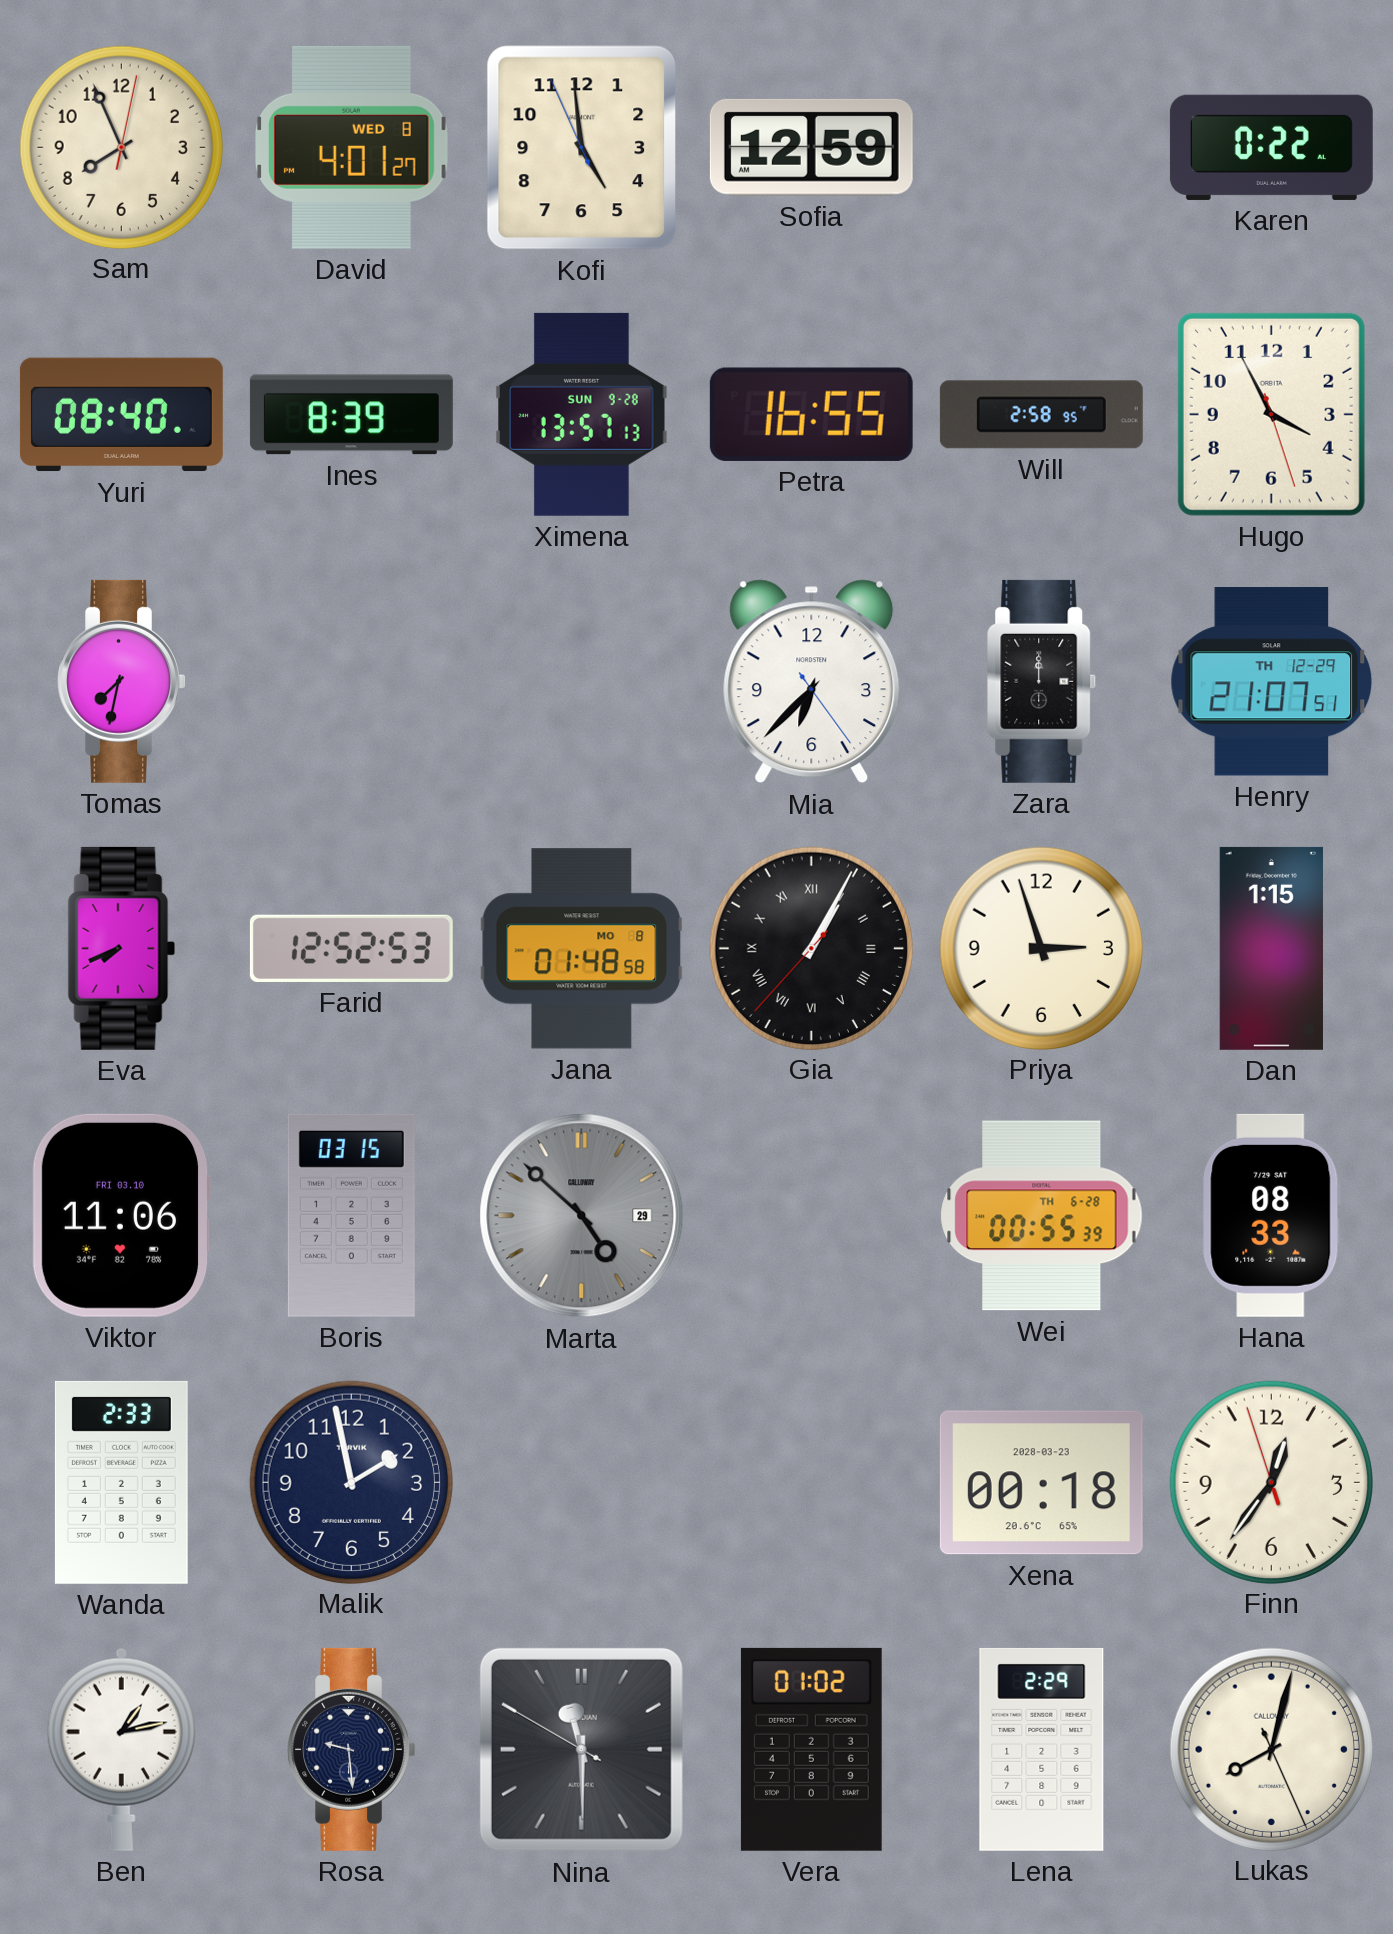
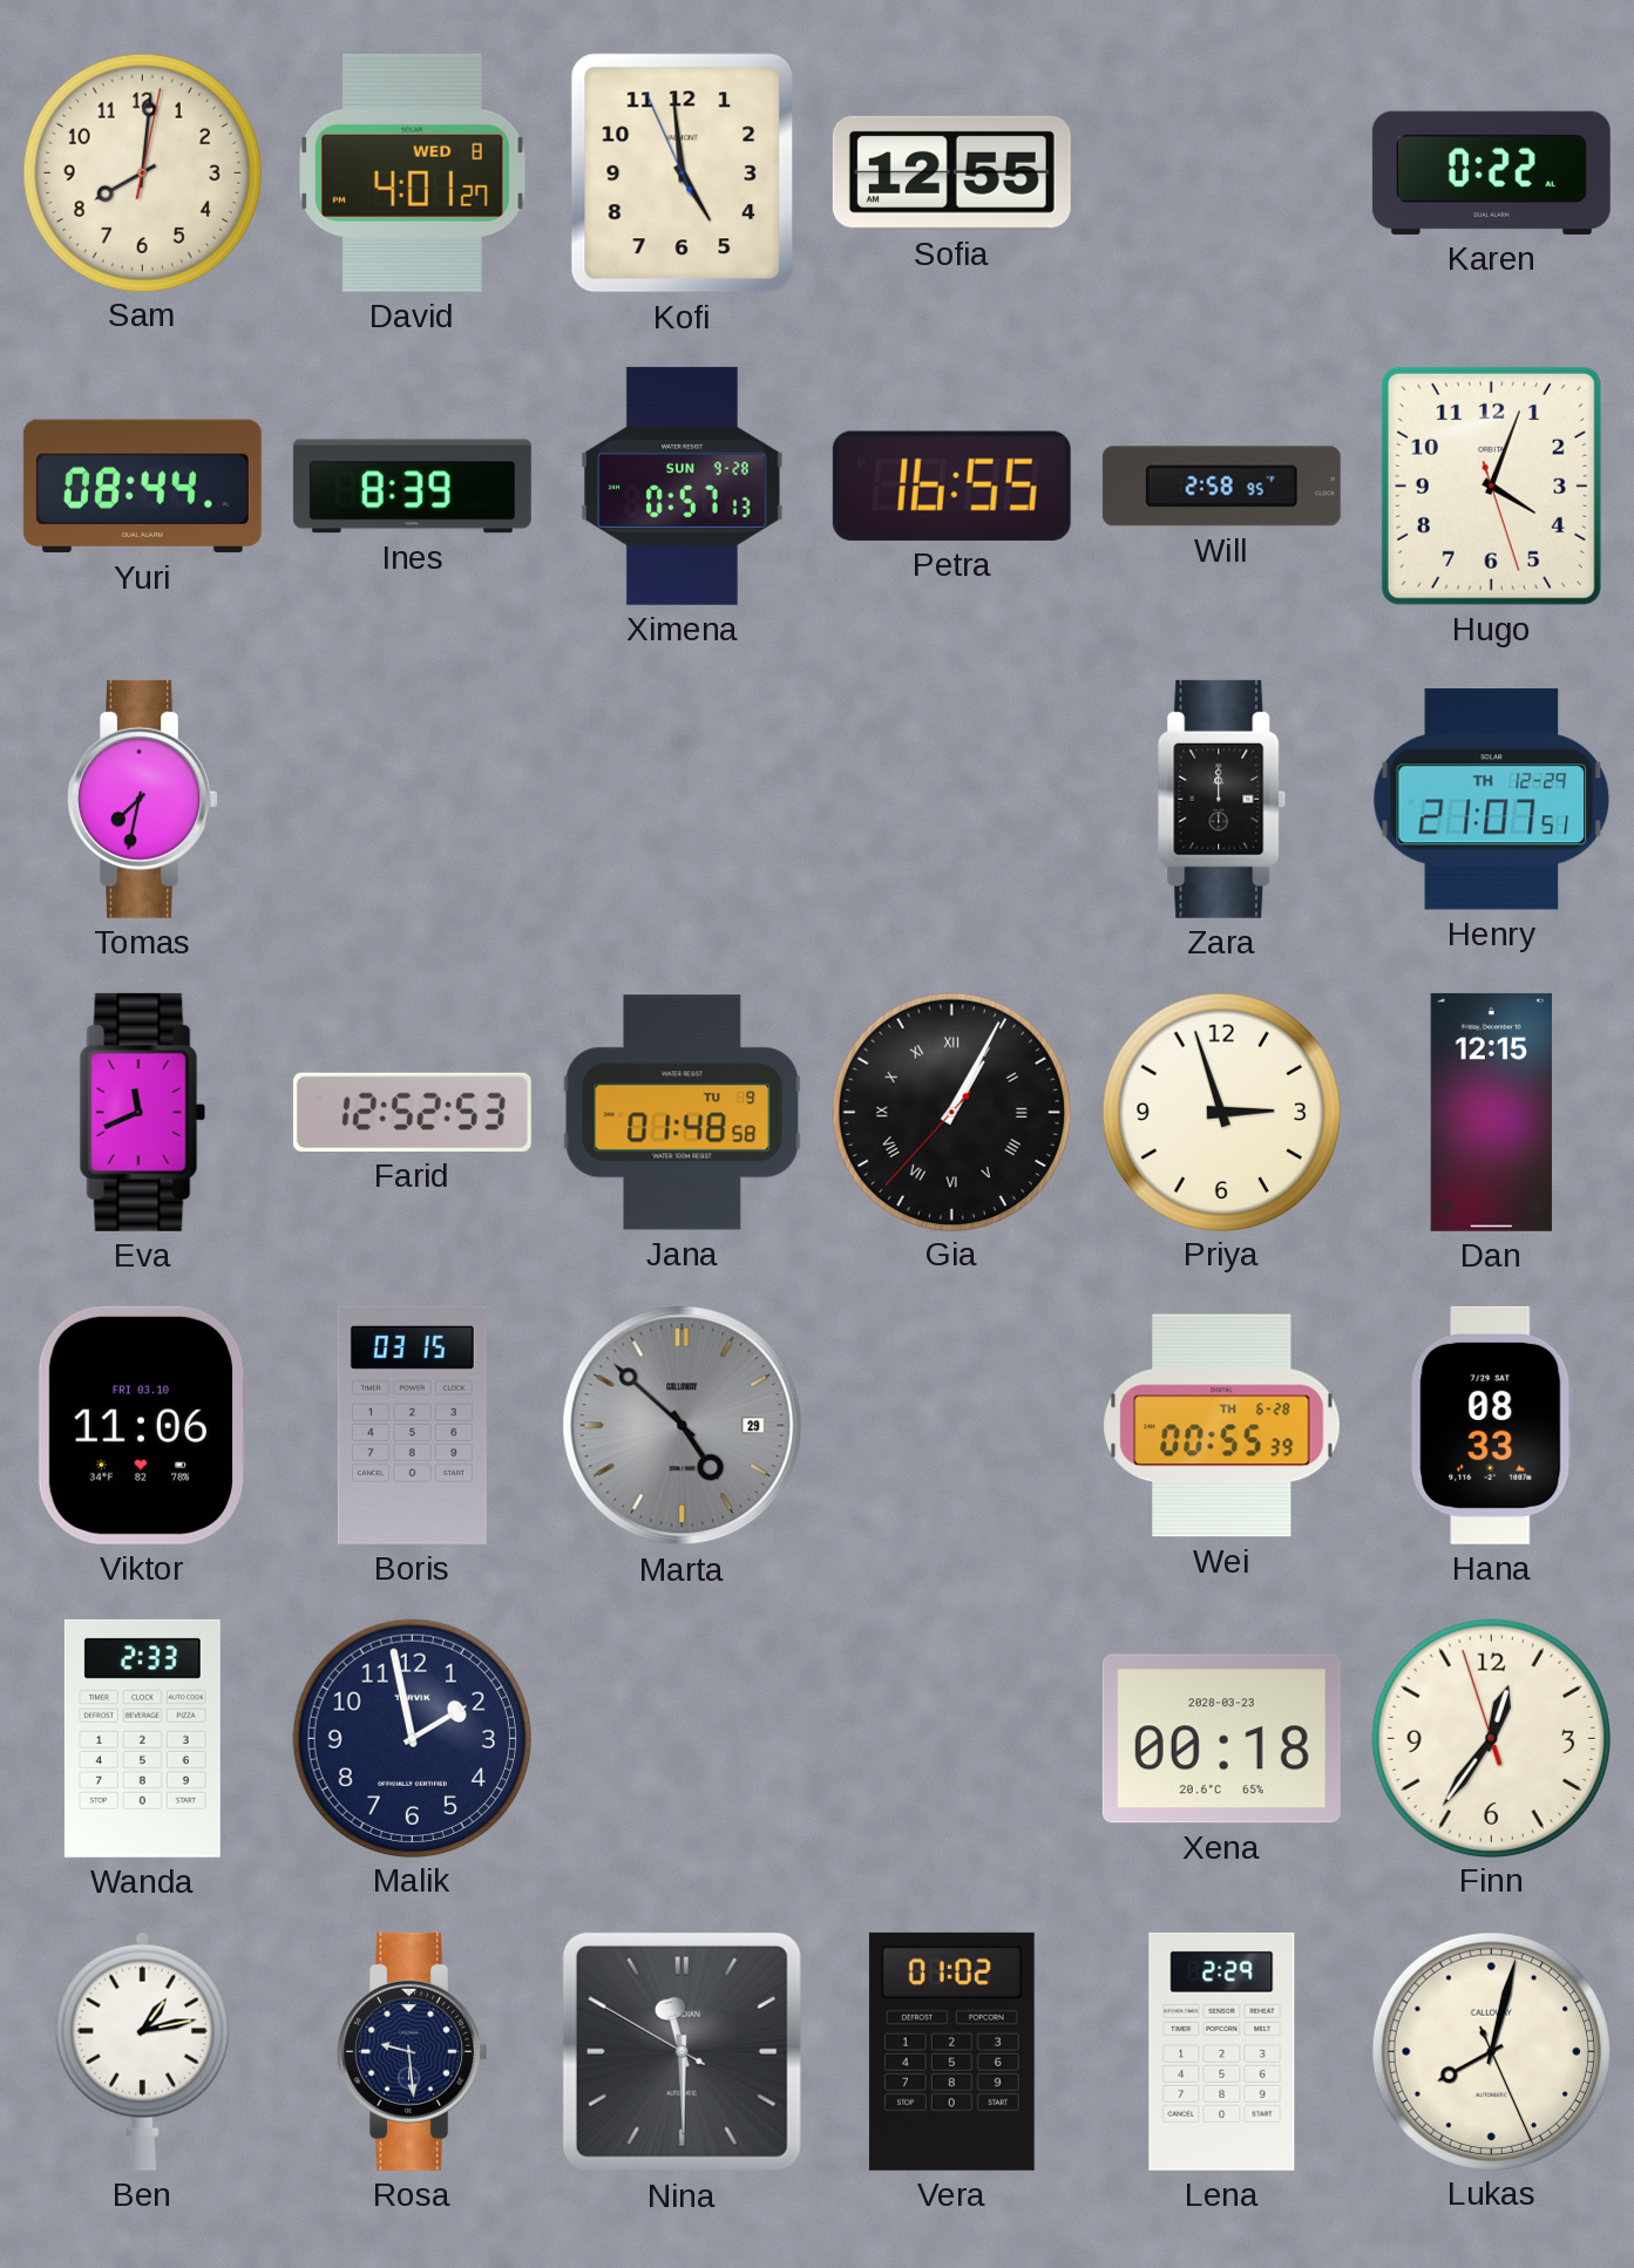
Sam: 7:56 -> 8:01
Sofia: 12:59 -> 12:55
Yuri: 08:40 -> 08:44
Ximena: 13:57 -> 0:57
Hugo: 3:55 -> 4:03
Mia: 6:37 -> none
Eva: 7:41 -> 11:41
Jana date: MO 8 -> TU 9
Dan: 1:15 -> 12:15
